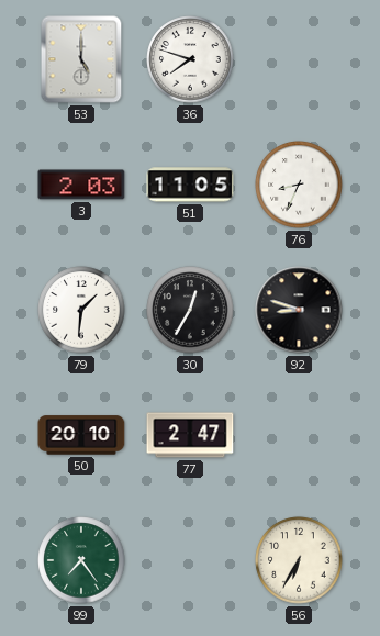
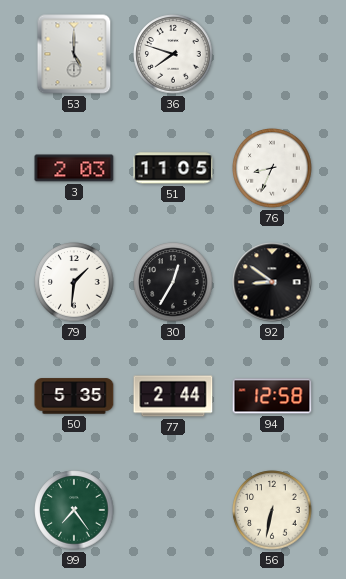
92: 8:48 -> 8:51
50: 20:10 -> 5:35
77: 2:47 -> 2:44
94: none -> 12:58
56: 6:35 -> 6:32
